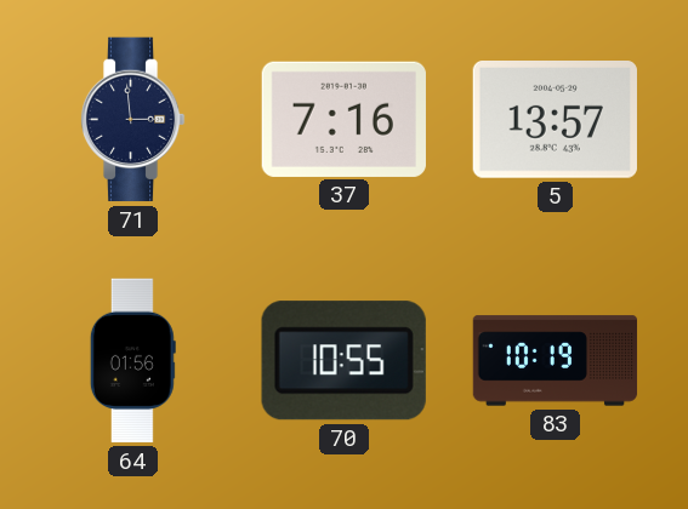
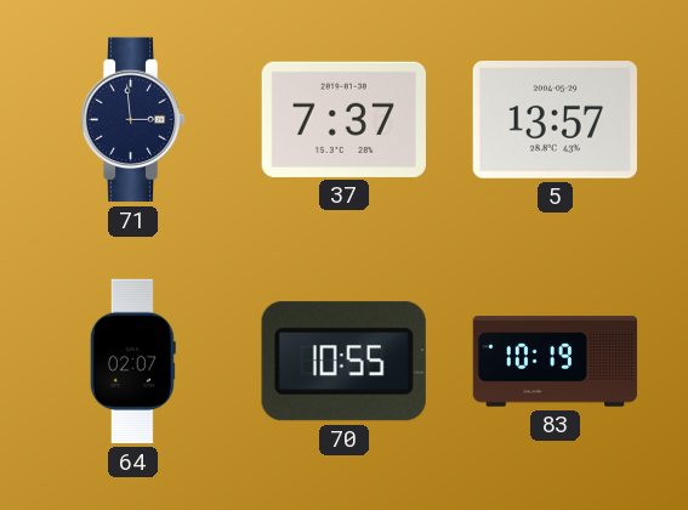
37: 7:16 -> 7:37
64: 01:56 -> 02:07
